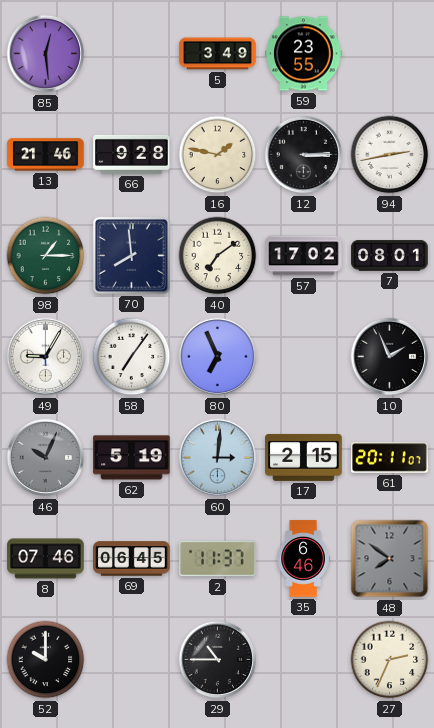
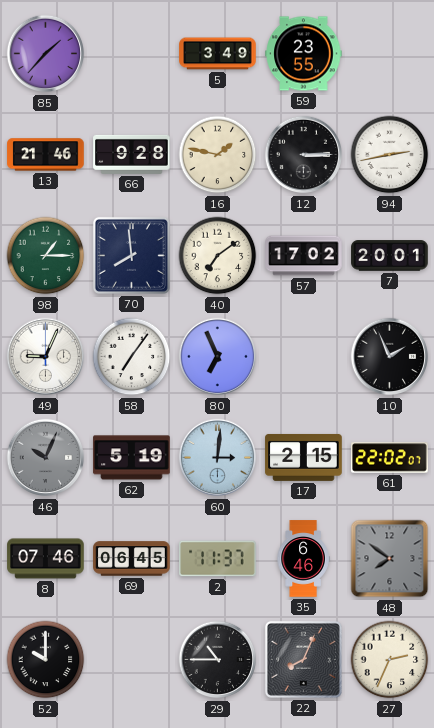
85: 12:29 -> 1:37
7: 08:01 -> 20:01
49: 9:05 -> 9:04
61: 20:11 -> 22:02
22: none -> 8:04
